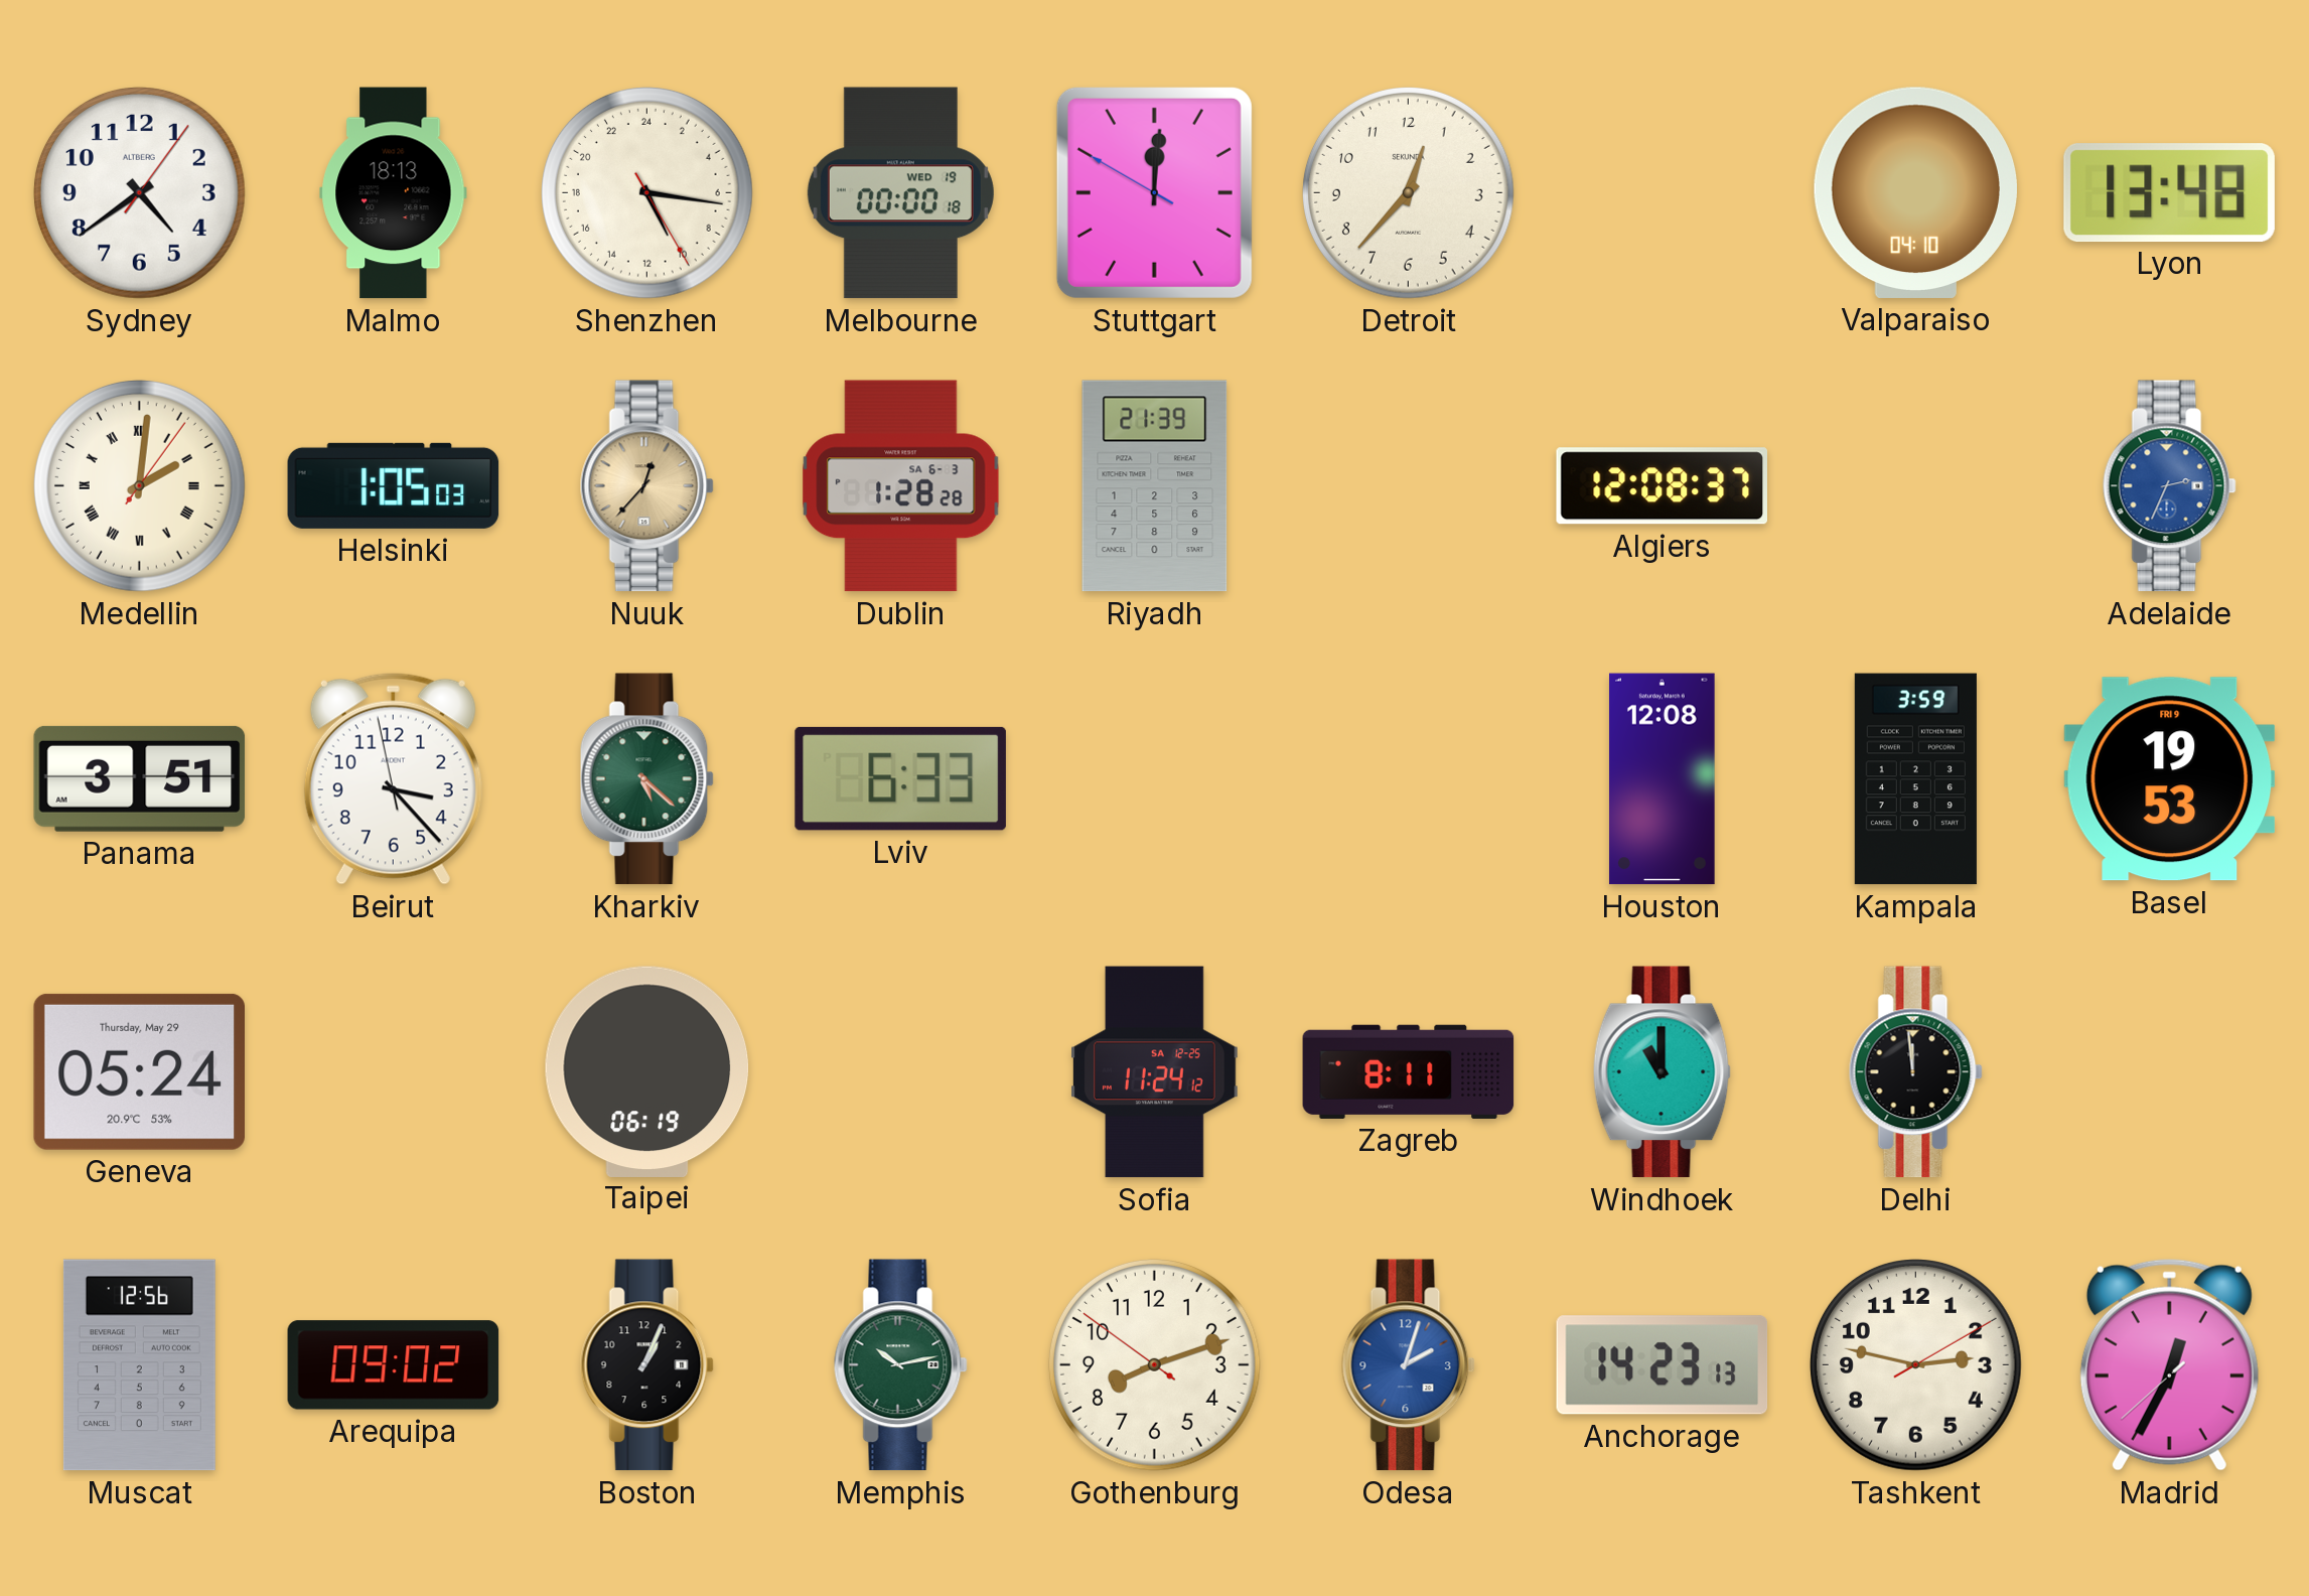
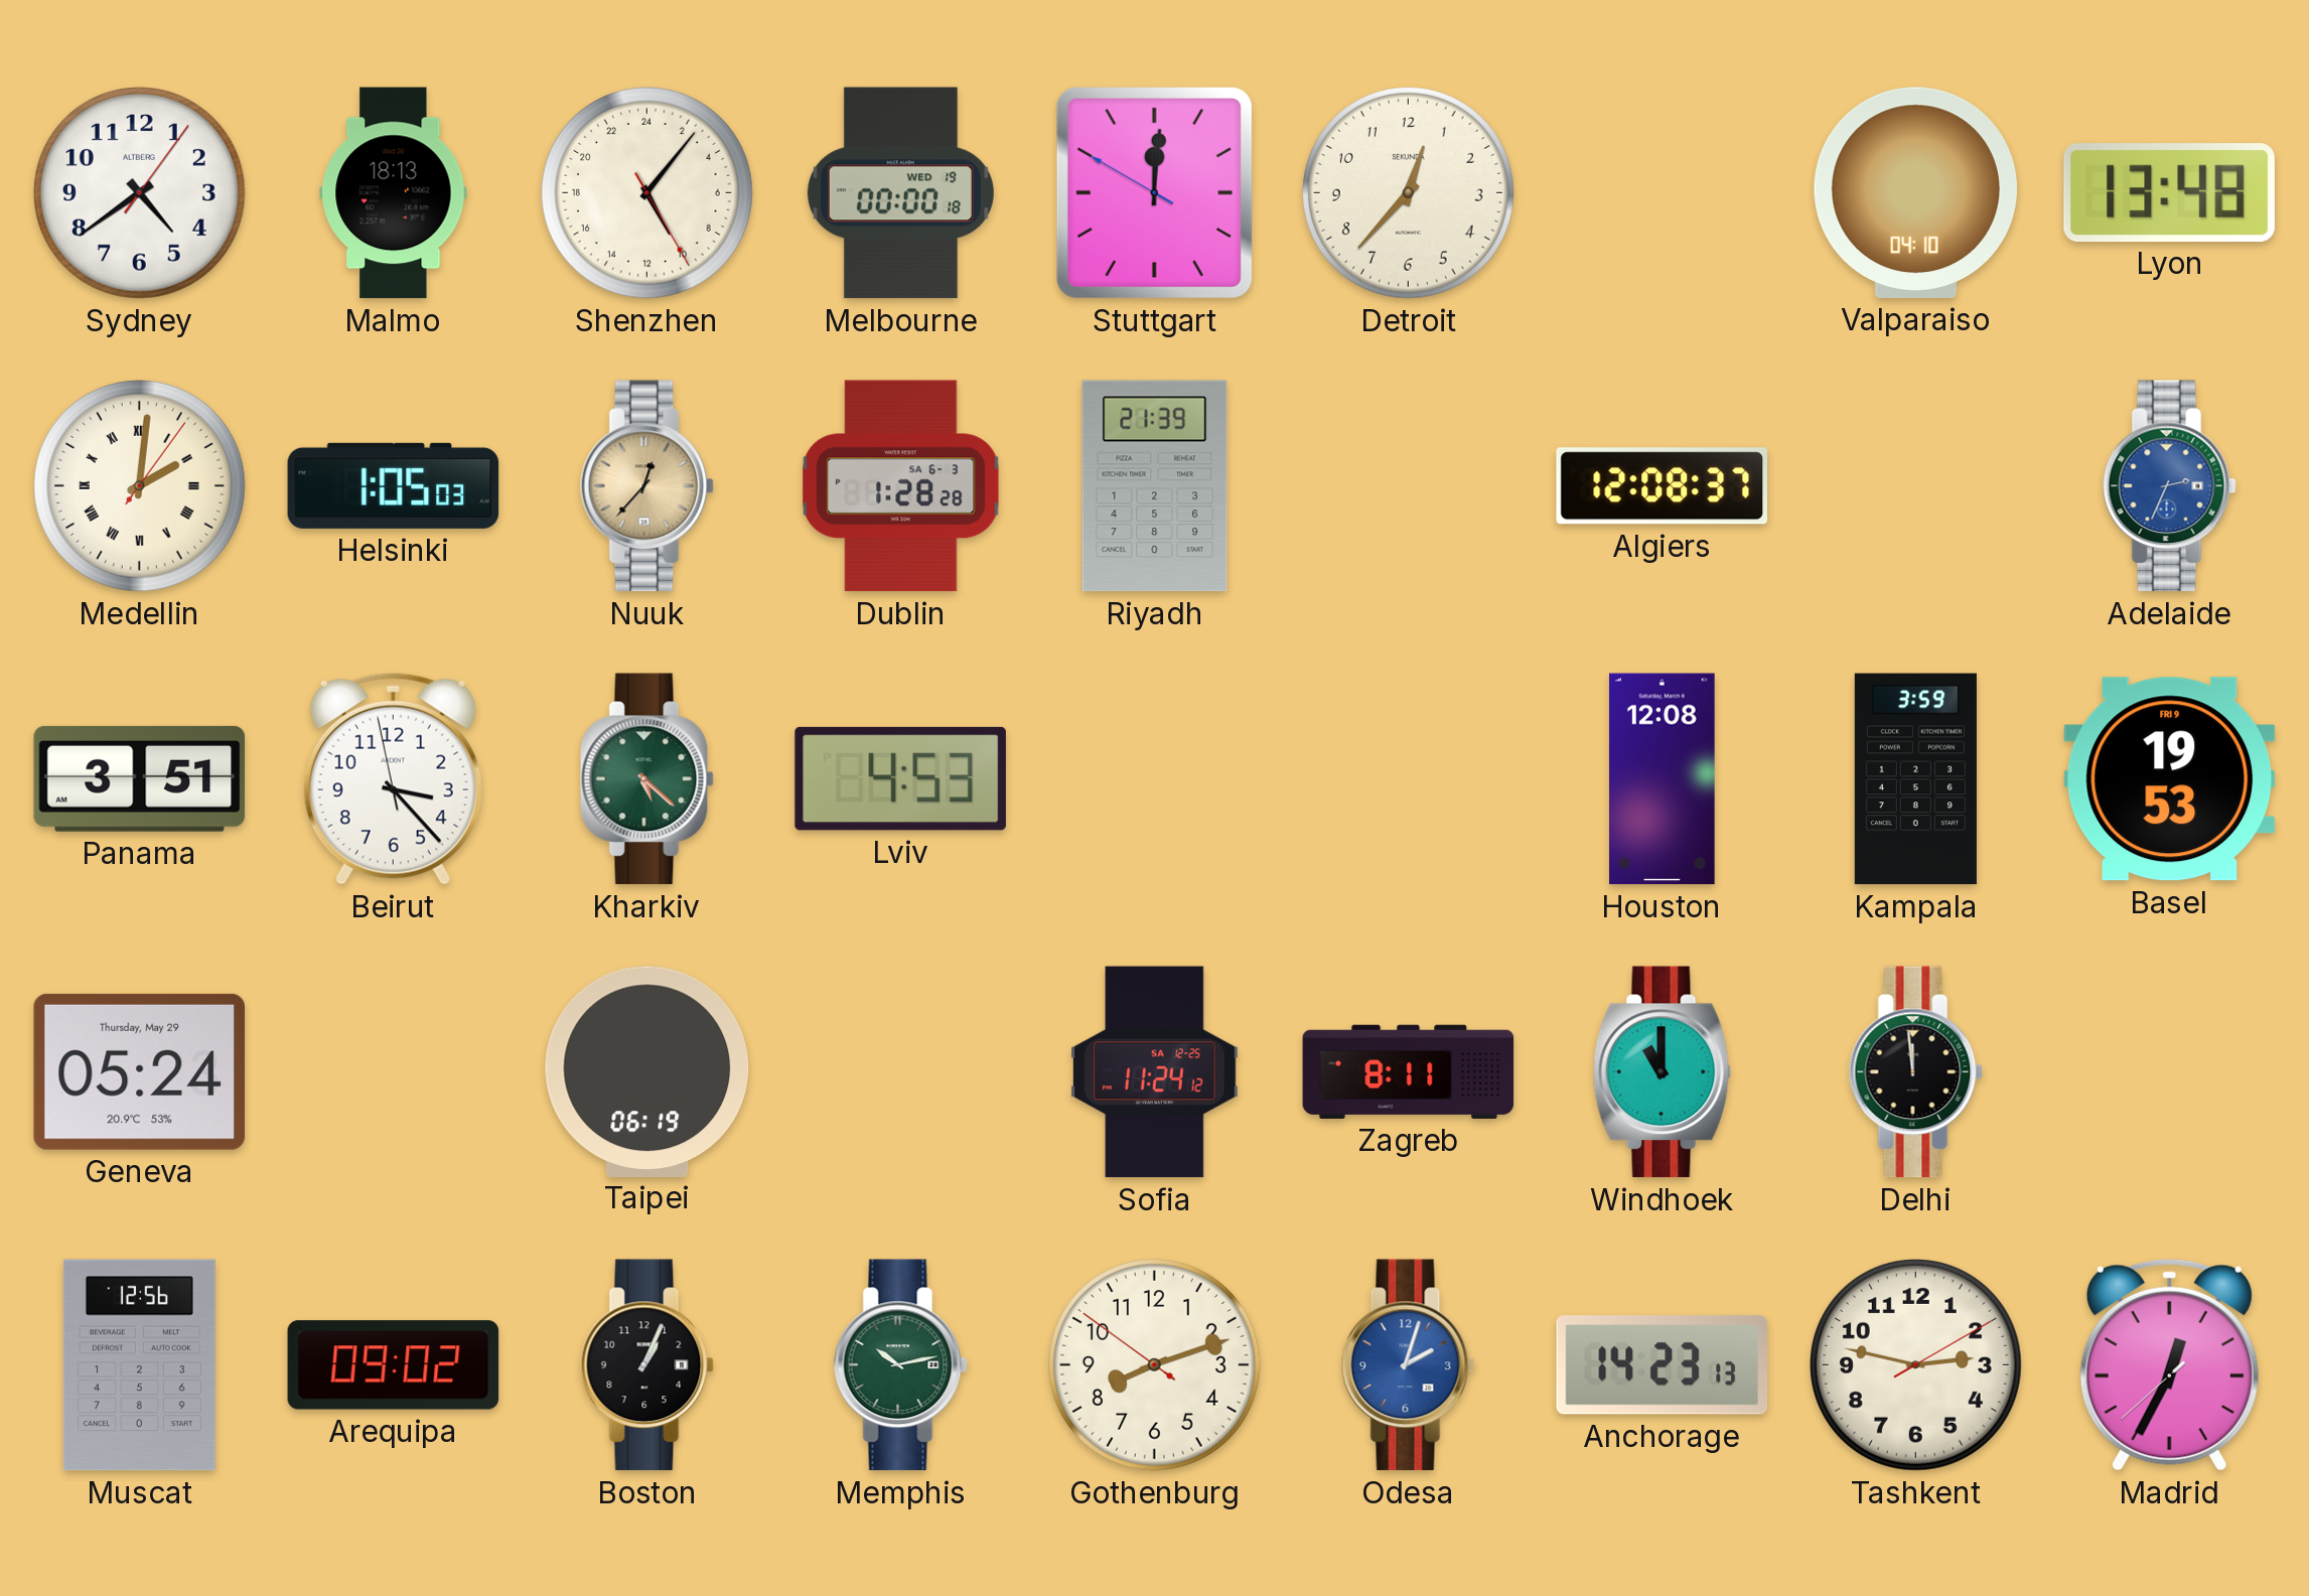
Shenzhen: 10:16 -> 10:06
Lviv: 6:33 -> 4:53
